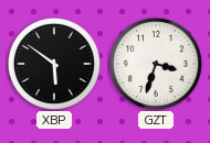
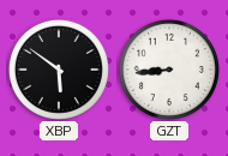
GZT: 3:33 -> 8:44
